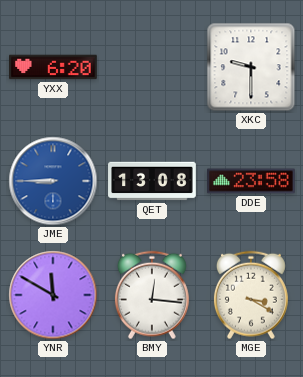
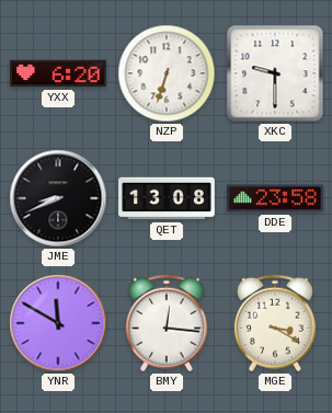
NZP: none -> 6:33
JME: 8:45 -> 8:41
JME dial: blue -> black
